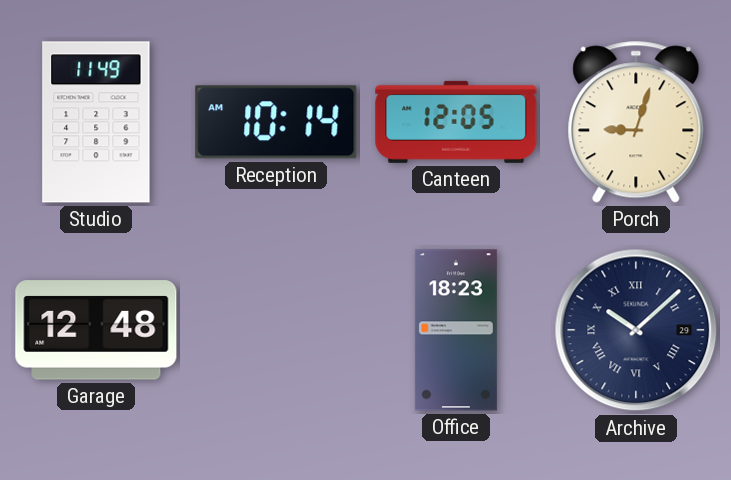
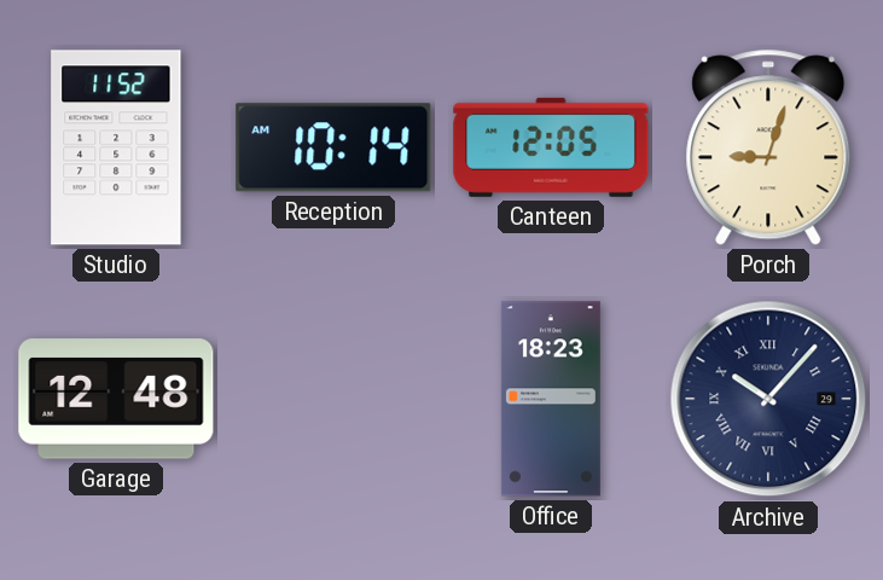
Studio: 11:49 -> 11:52
Archive: 10:08 -> 10:07
